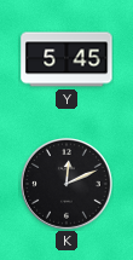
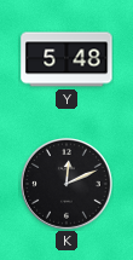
Y: 5:45 -> 5:48
